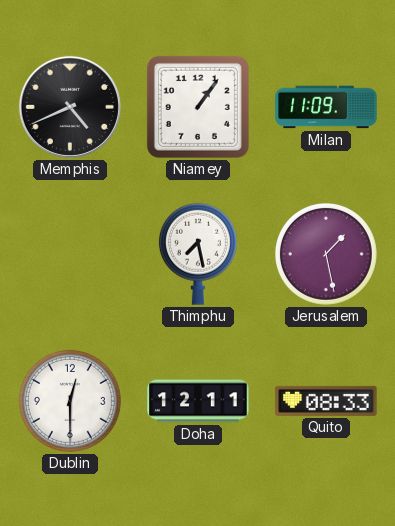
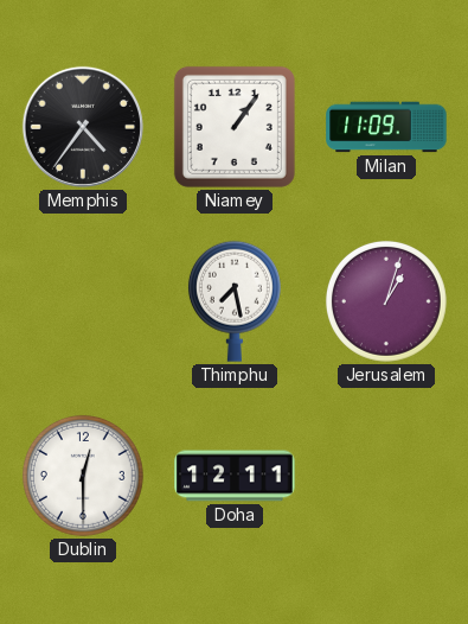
Memphis: 4:41 -> 4:36
Jerusalem: 1:28 -> 1:03
Quito: 08:33 -> none
